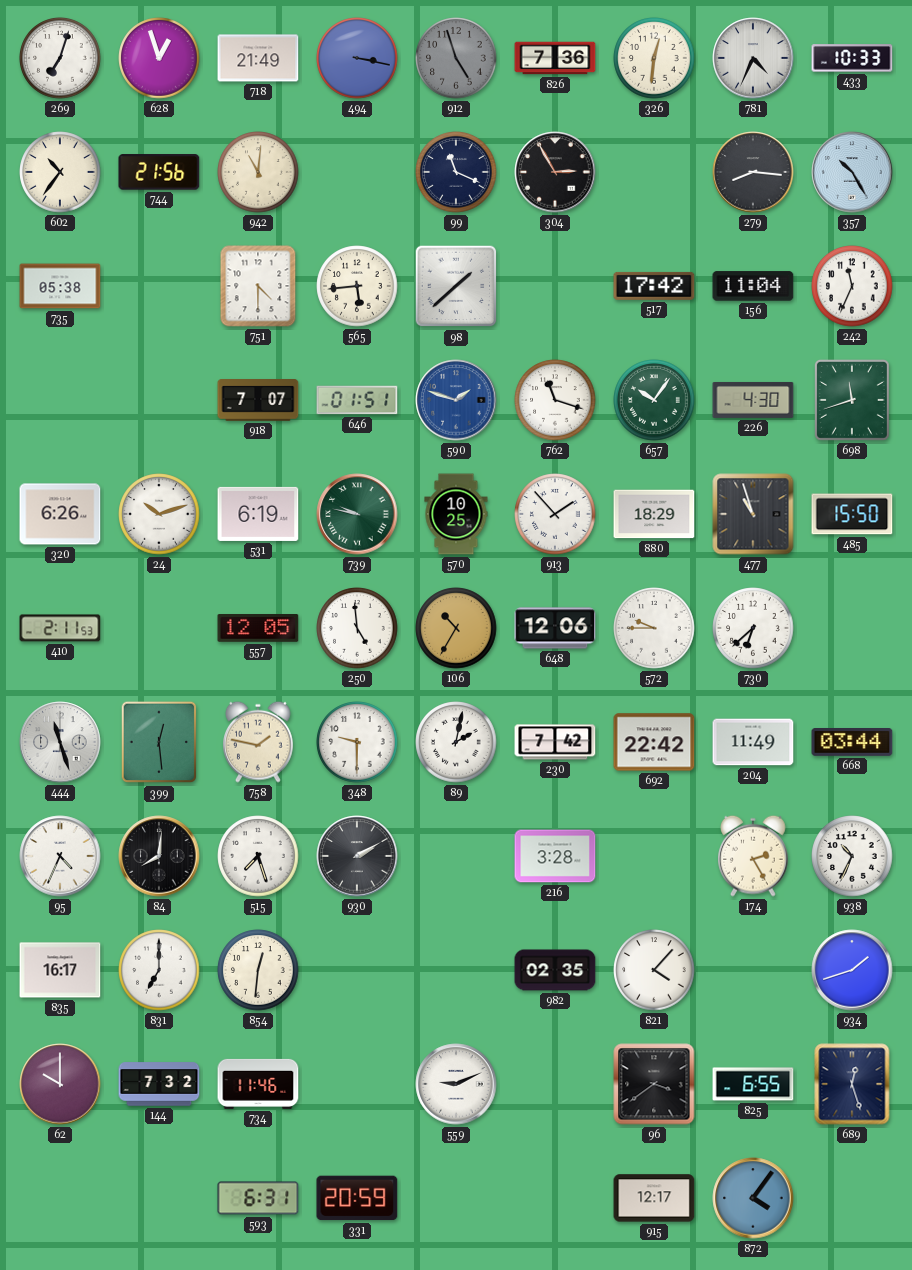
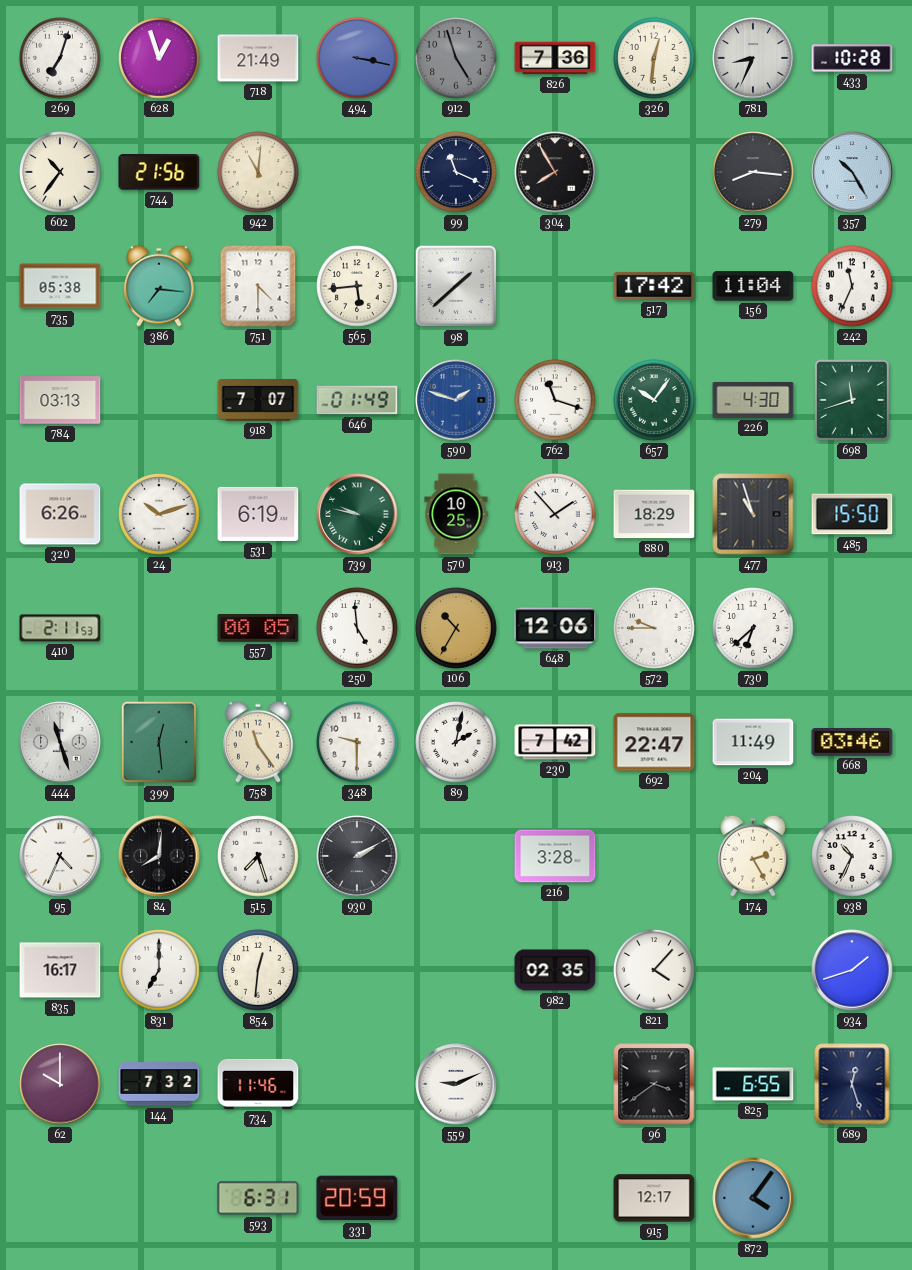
781: 4:34 -> 8:34
433: 10:33 -> 10:28
304: 2:55 -> 7:55
386: none -> 7:16
784: none -> 03:13
646: 01:51 -> 01:49
557: 12:05 -> 00:05
758: 1:47 -> 11:24
692: 22:42 -> 22:47
668: 03:44 -> 03:46
